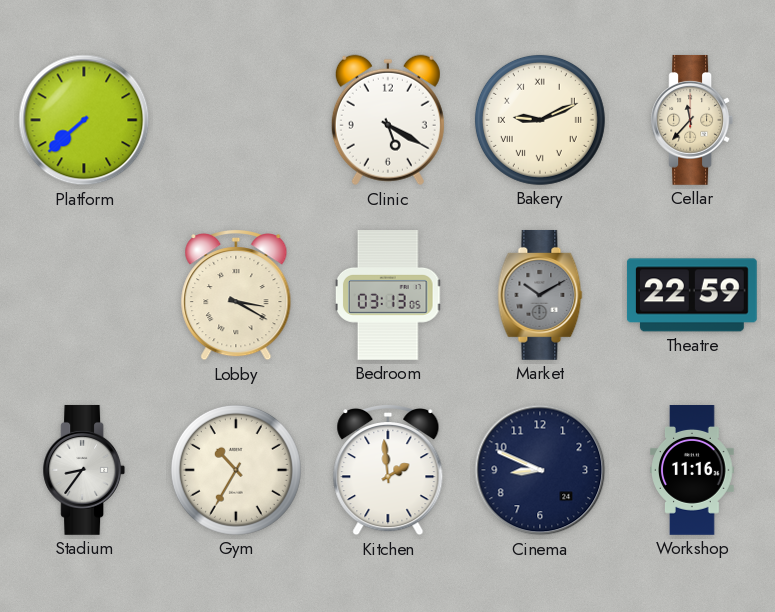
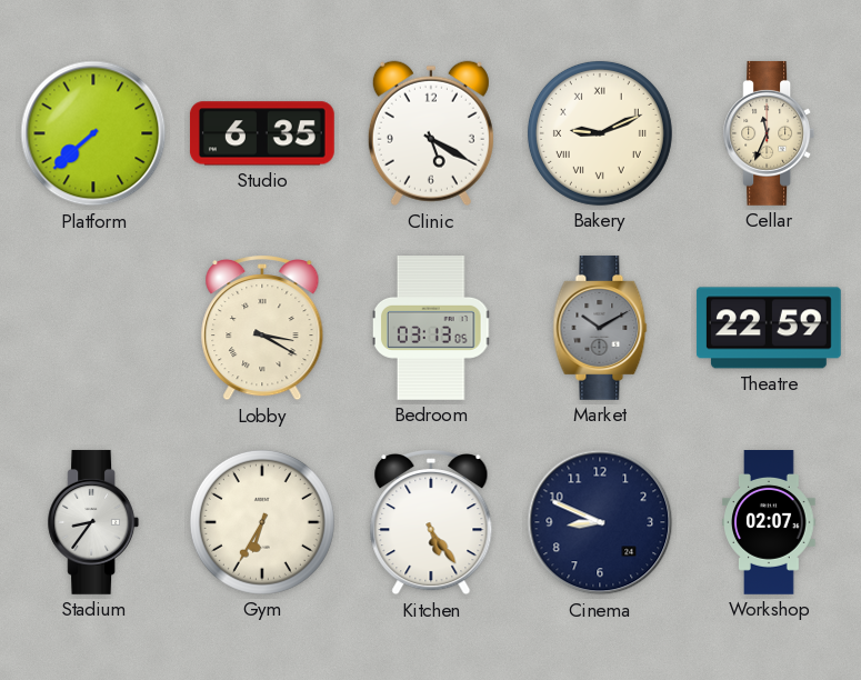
Studio: none -> 6:35
Cellar: 11:37 -> 11:34
Gym: 10:35 -> 6:35
Kitchen: 1:59 -> 5:24
Workshop: 11:16 -> 02:07
